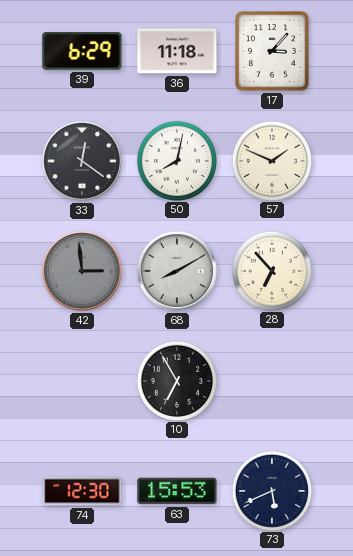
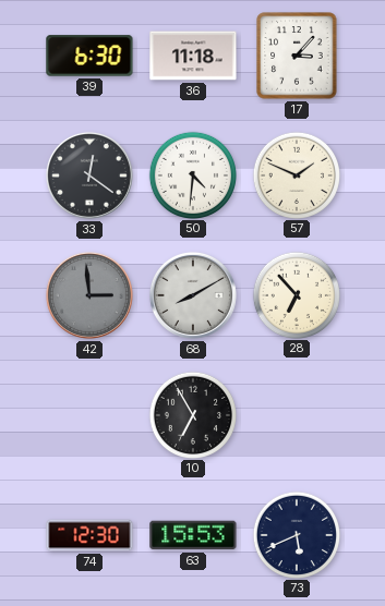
39: 6:29 -> 6:30
50: 8:02 -> 4:31
